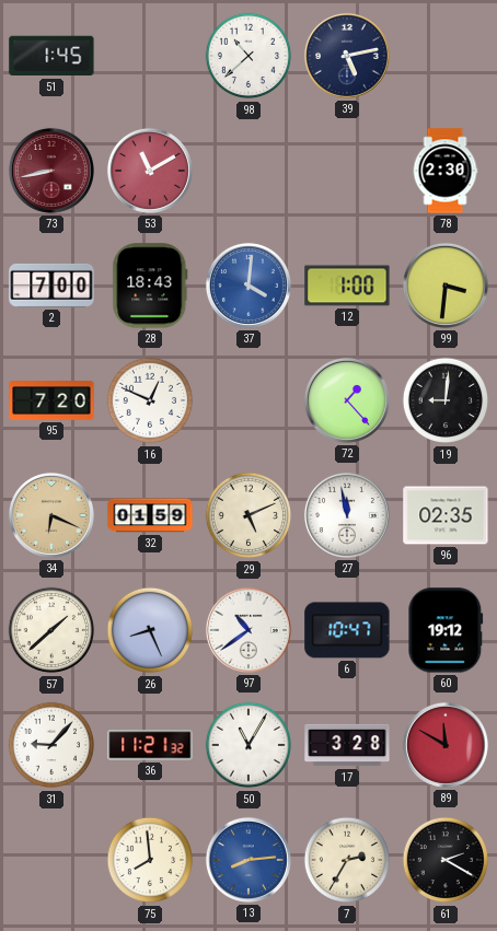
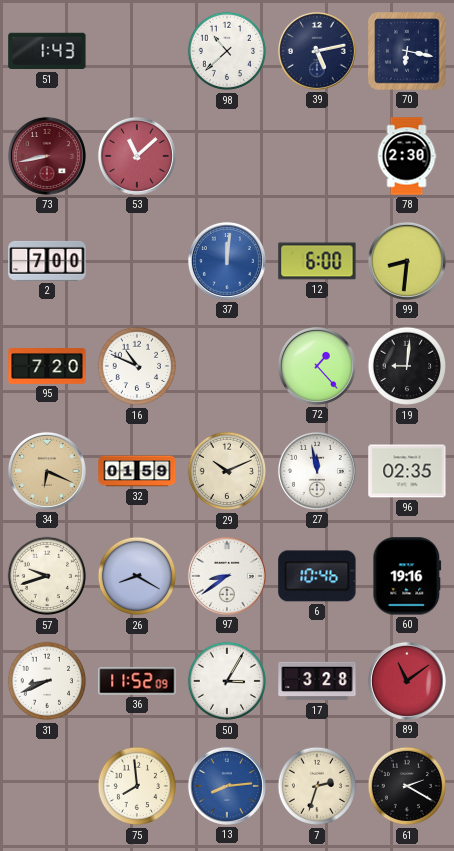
51: 1:45 -> 1:43
70: none -> 6:17
53: 11:10 -> 11:08
28: 18:43 -> none
37: 4:01 -> 12:01
12: 1:00 -> 6:00
99: 3:31 -> 8:31
16: 12:49 -> 10:49
29: 5:11 -> 10:11
57: 1:38 -> 9:42
26: 8:26 -> 8:20
97: 10:39 -> 8:39
6: 10:47 -> 10:46
60: 19:12 -> 19:16
31: 9:07 -> 8:41
36: 11:21 -> 11:52
50: 11:05 -> 3:05
89: 11:50 -> 11:09
7: 2:35 -> 2:33
